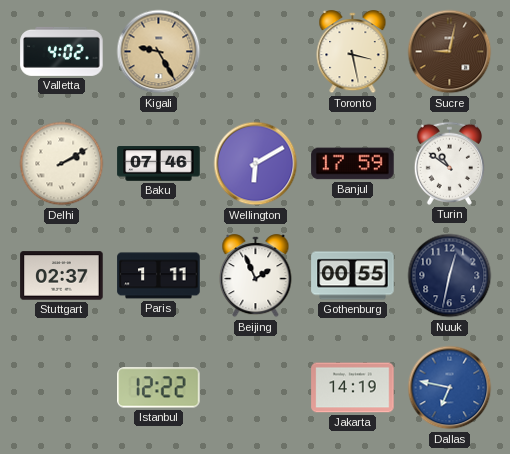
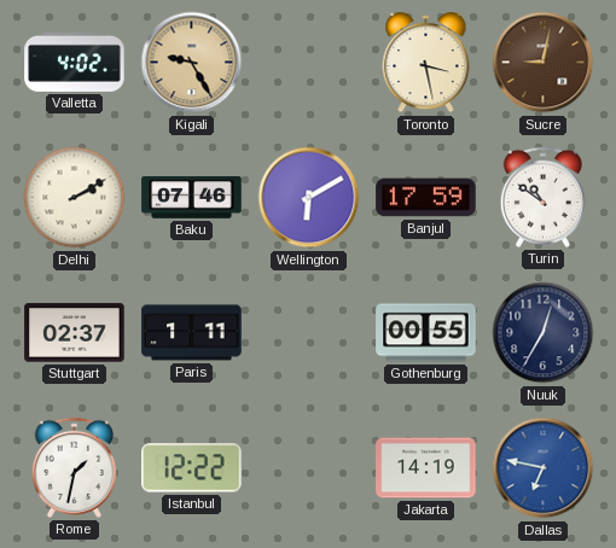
Beijing: 1:56 -> none
Nuuk: 12:32 -> 12:35
Rome: none -> 1:32
